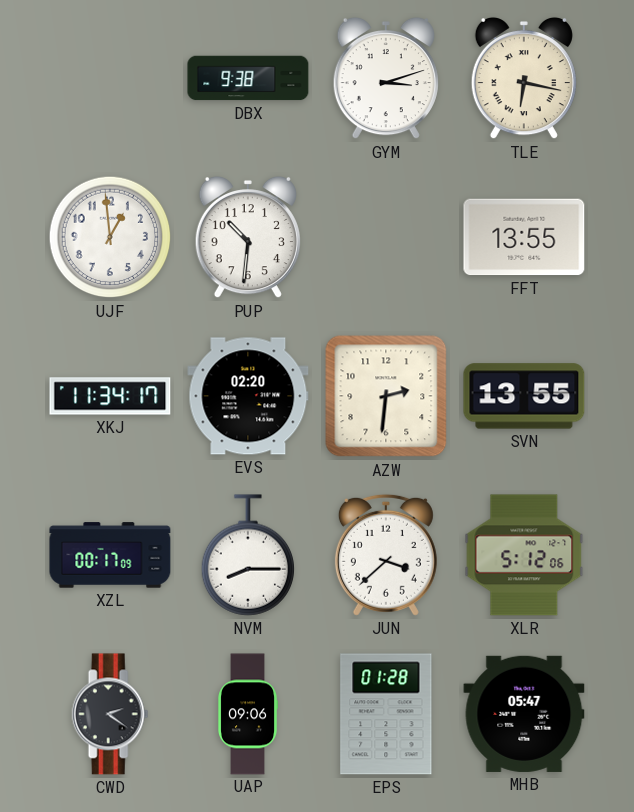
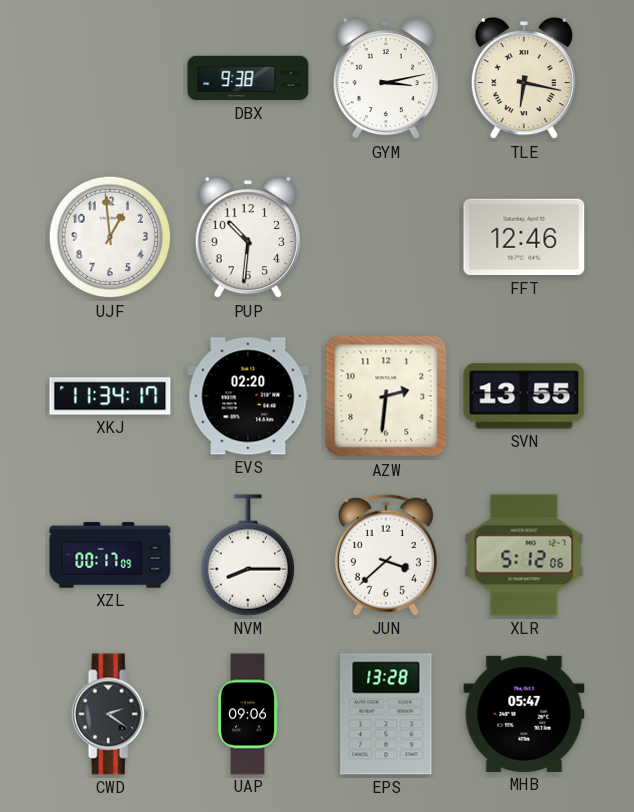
GYM: 3:12 -> 3:13
FFT: 13:55 -> 12:46
EPS: 01:28 -> 13:28
